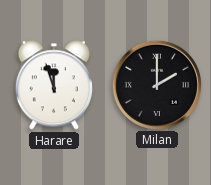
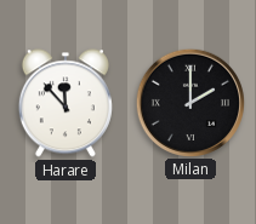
Harare: 11:57 -> 11:53
